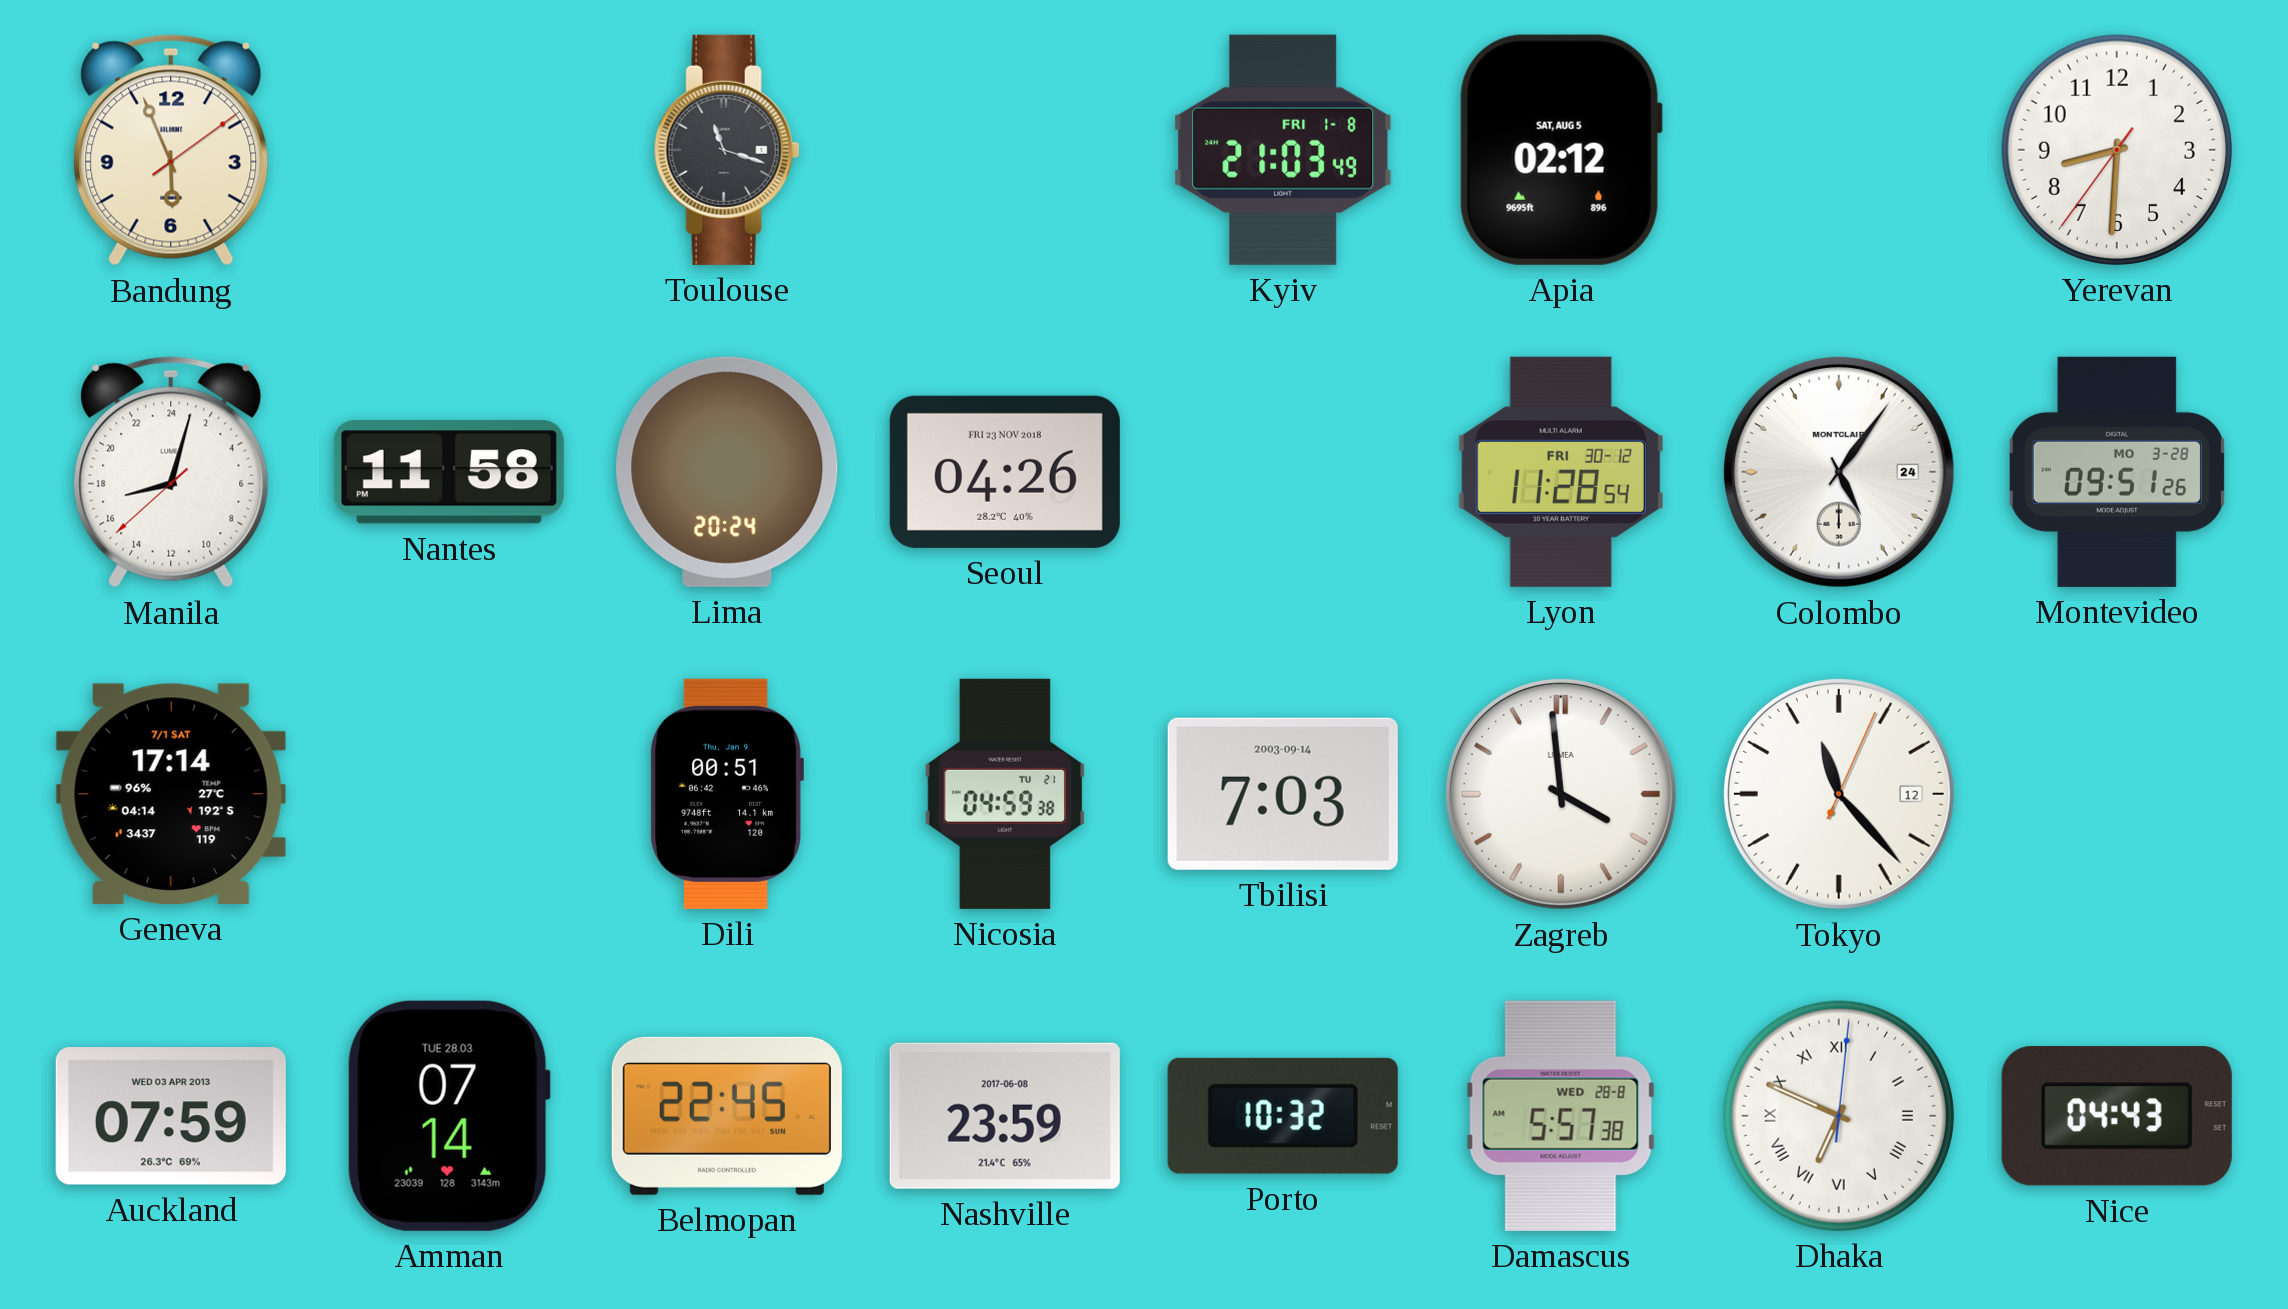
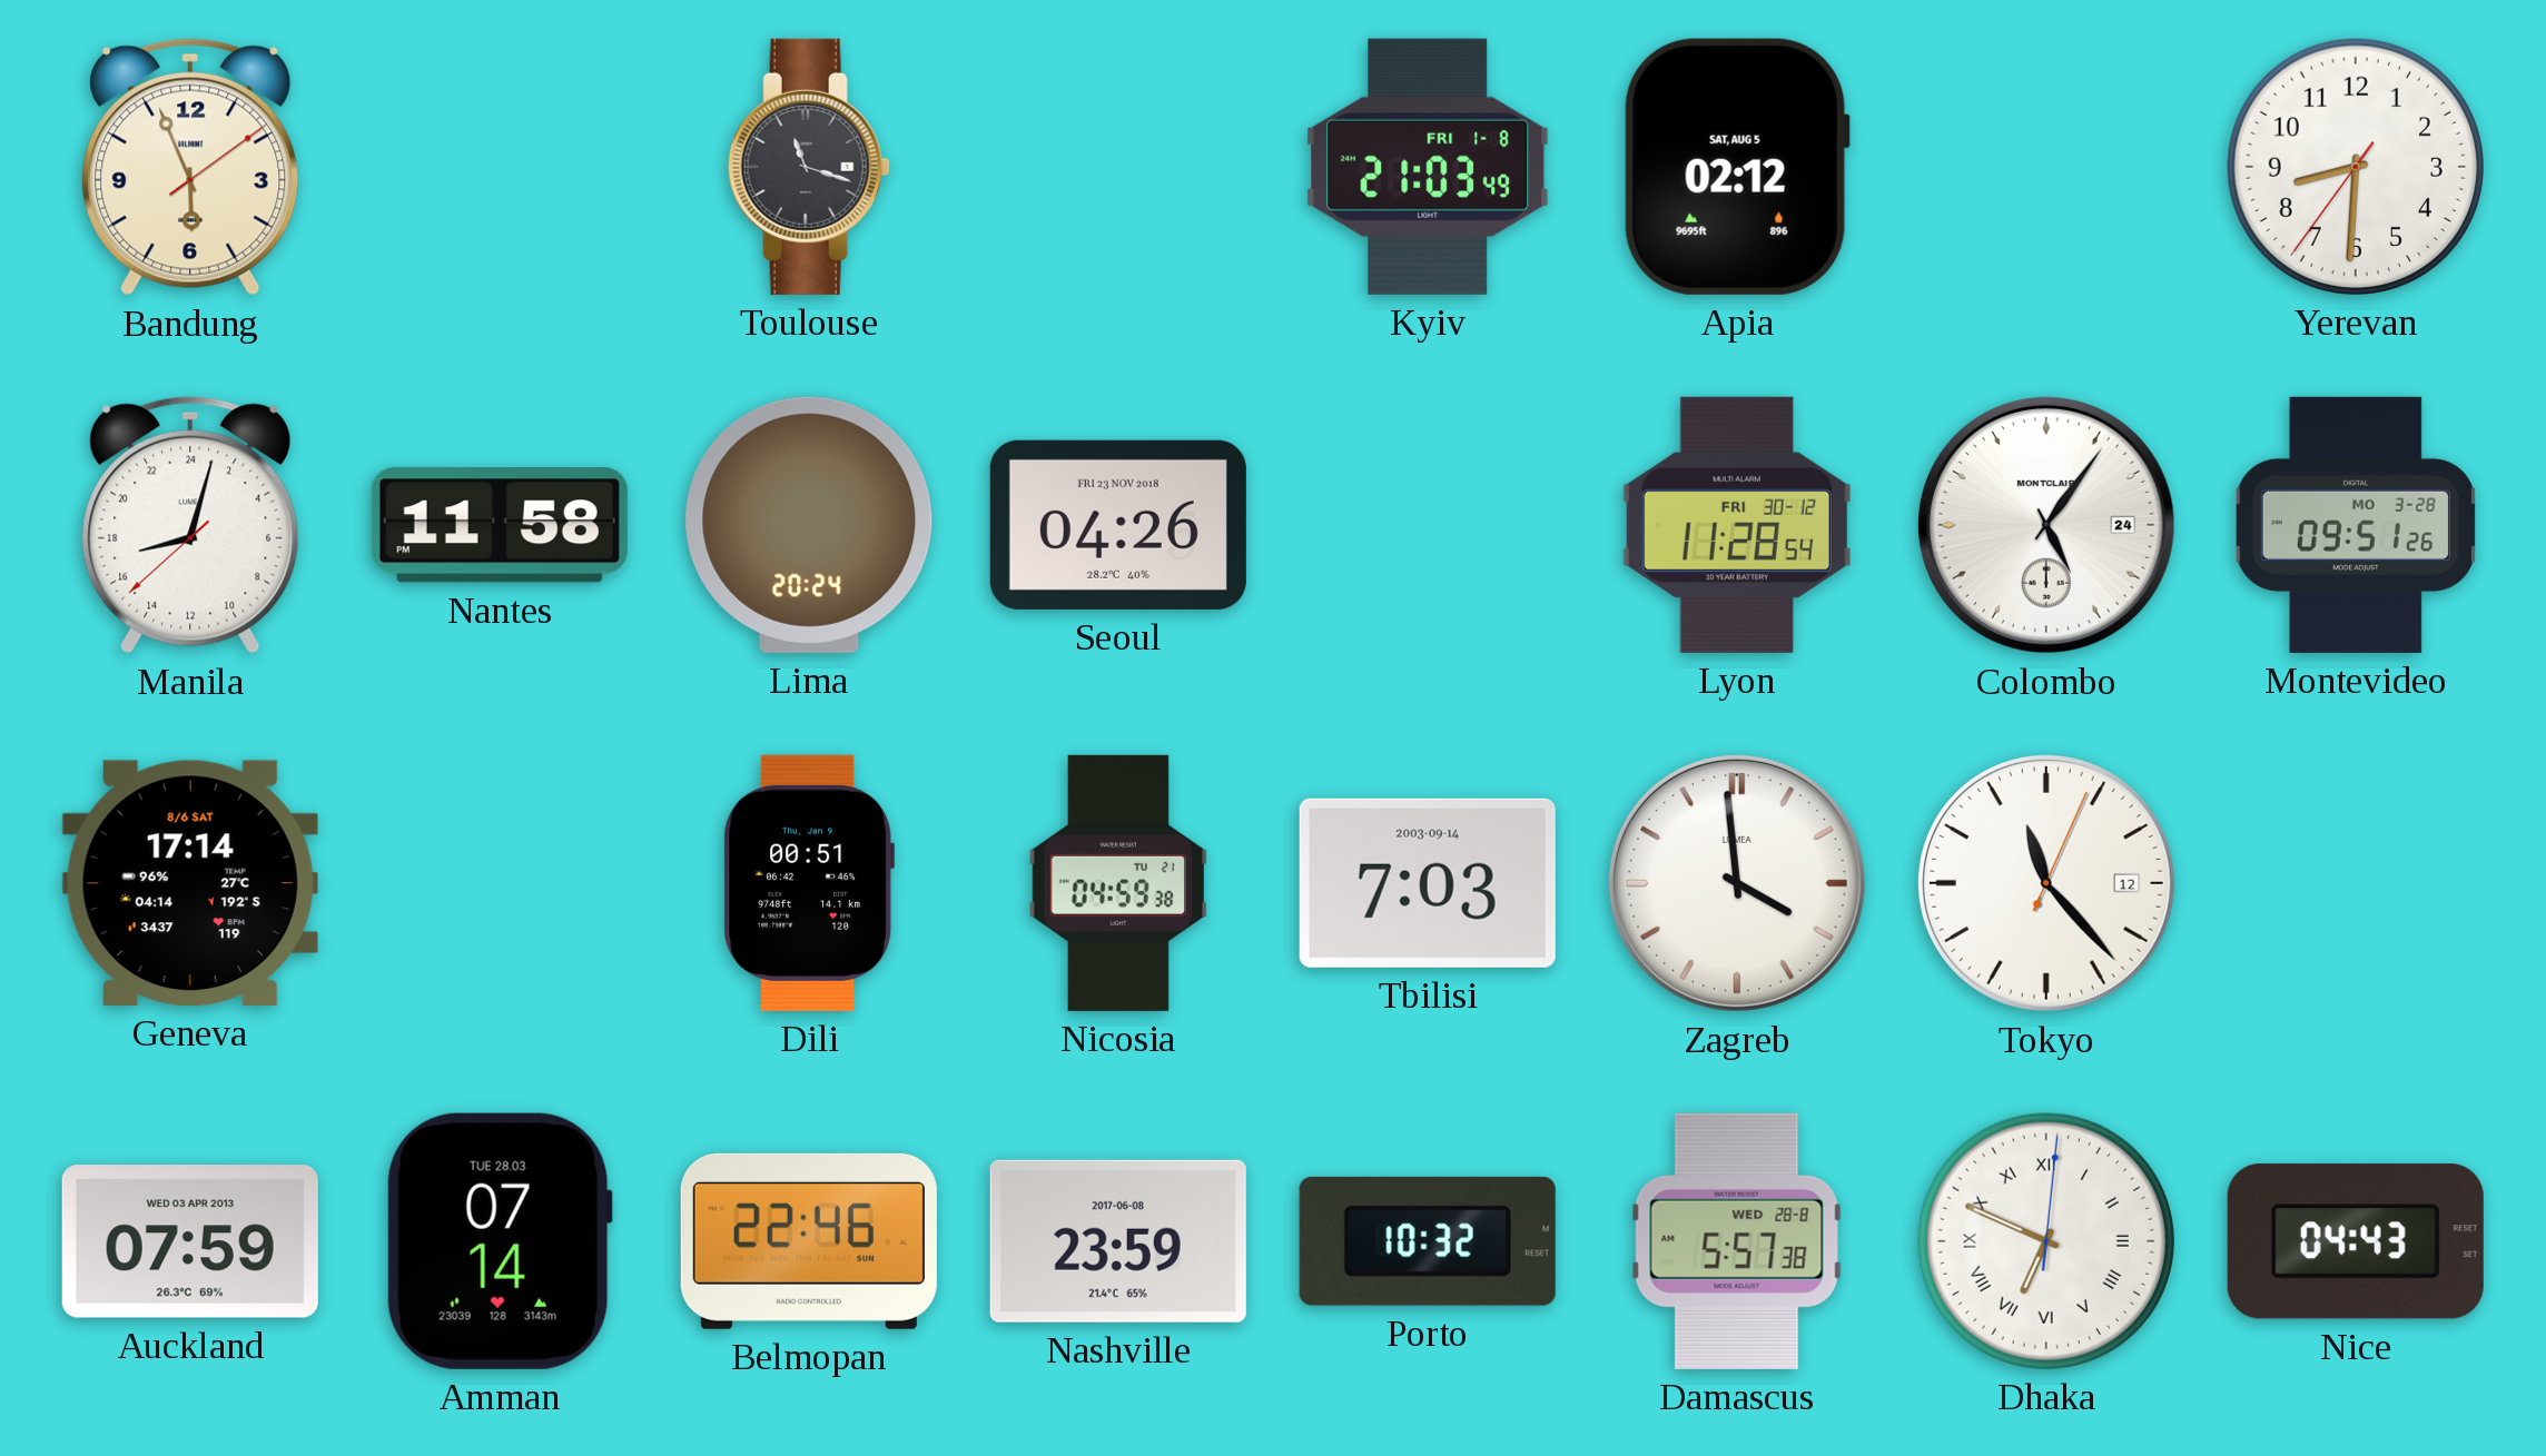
Geneva date: 7/1 SAT -> 8/6 SAT
Belmopan: 22:45 -> 22:46
